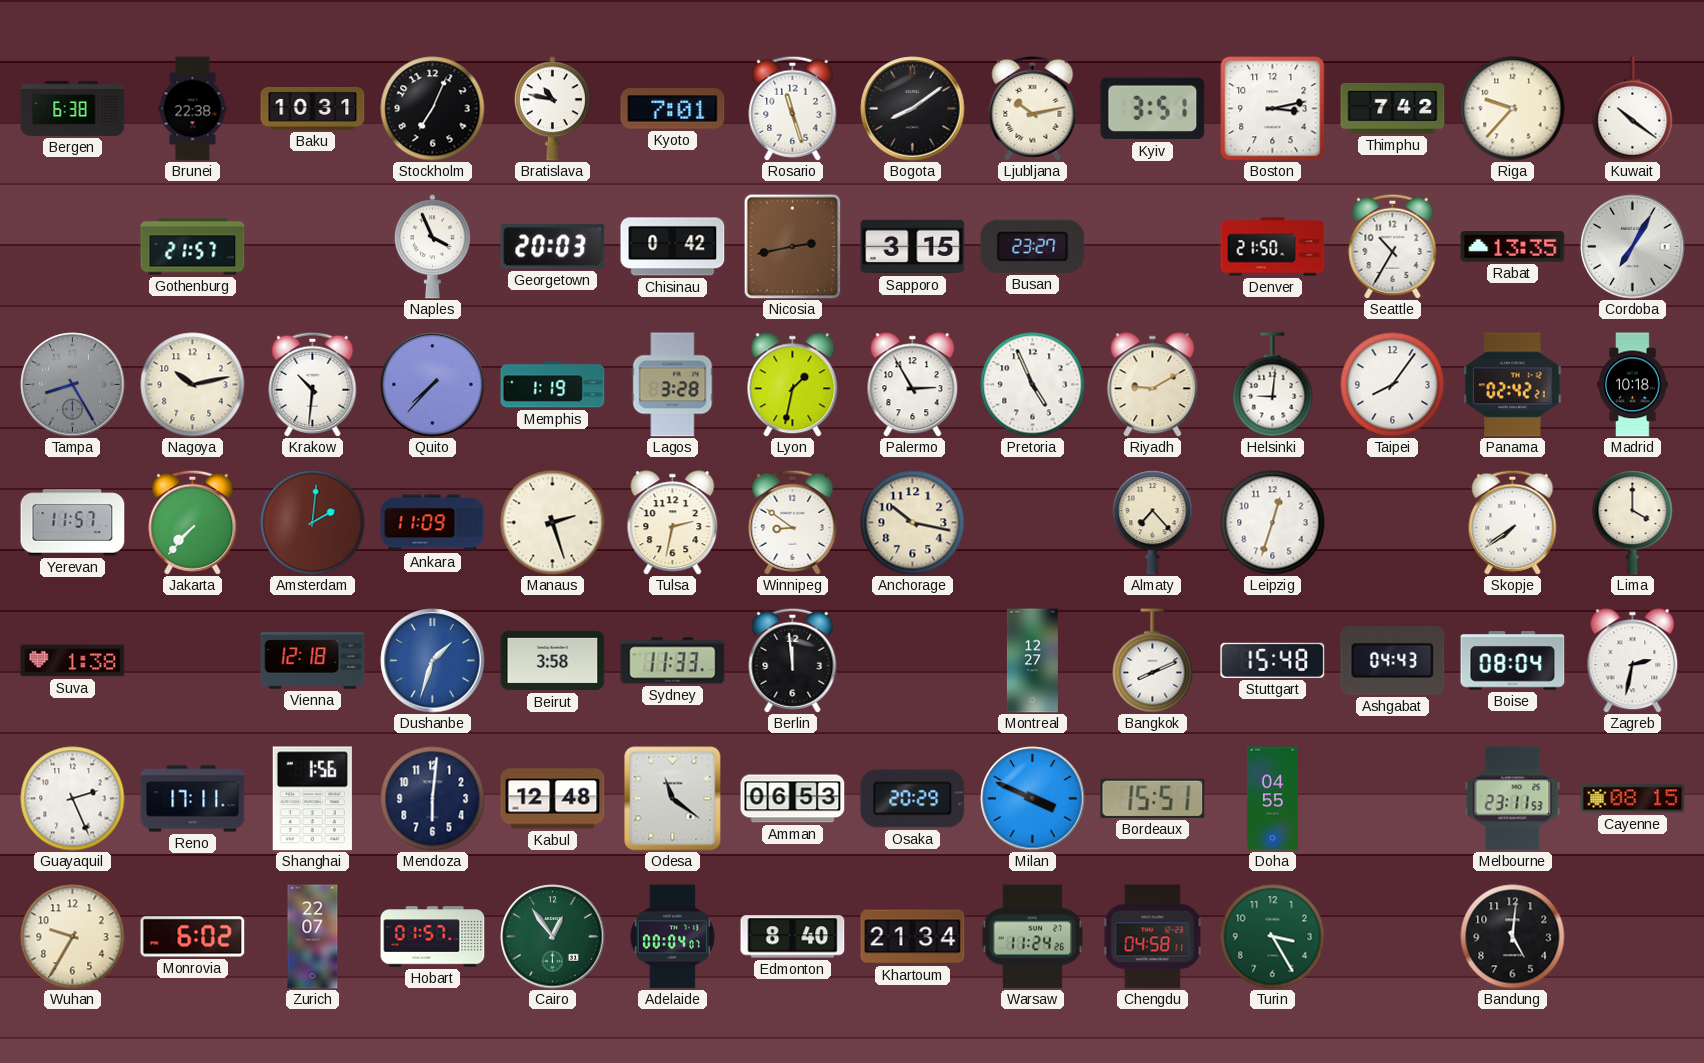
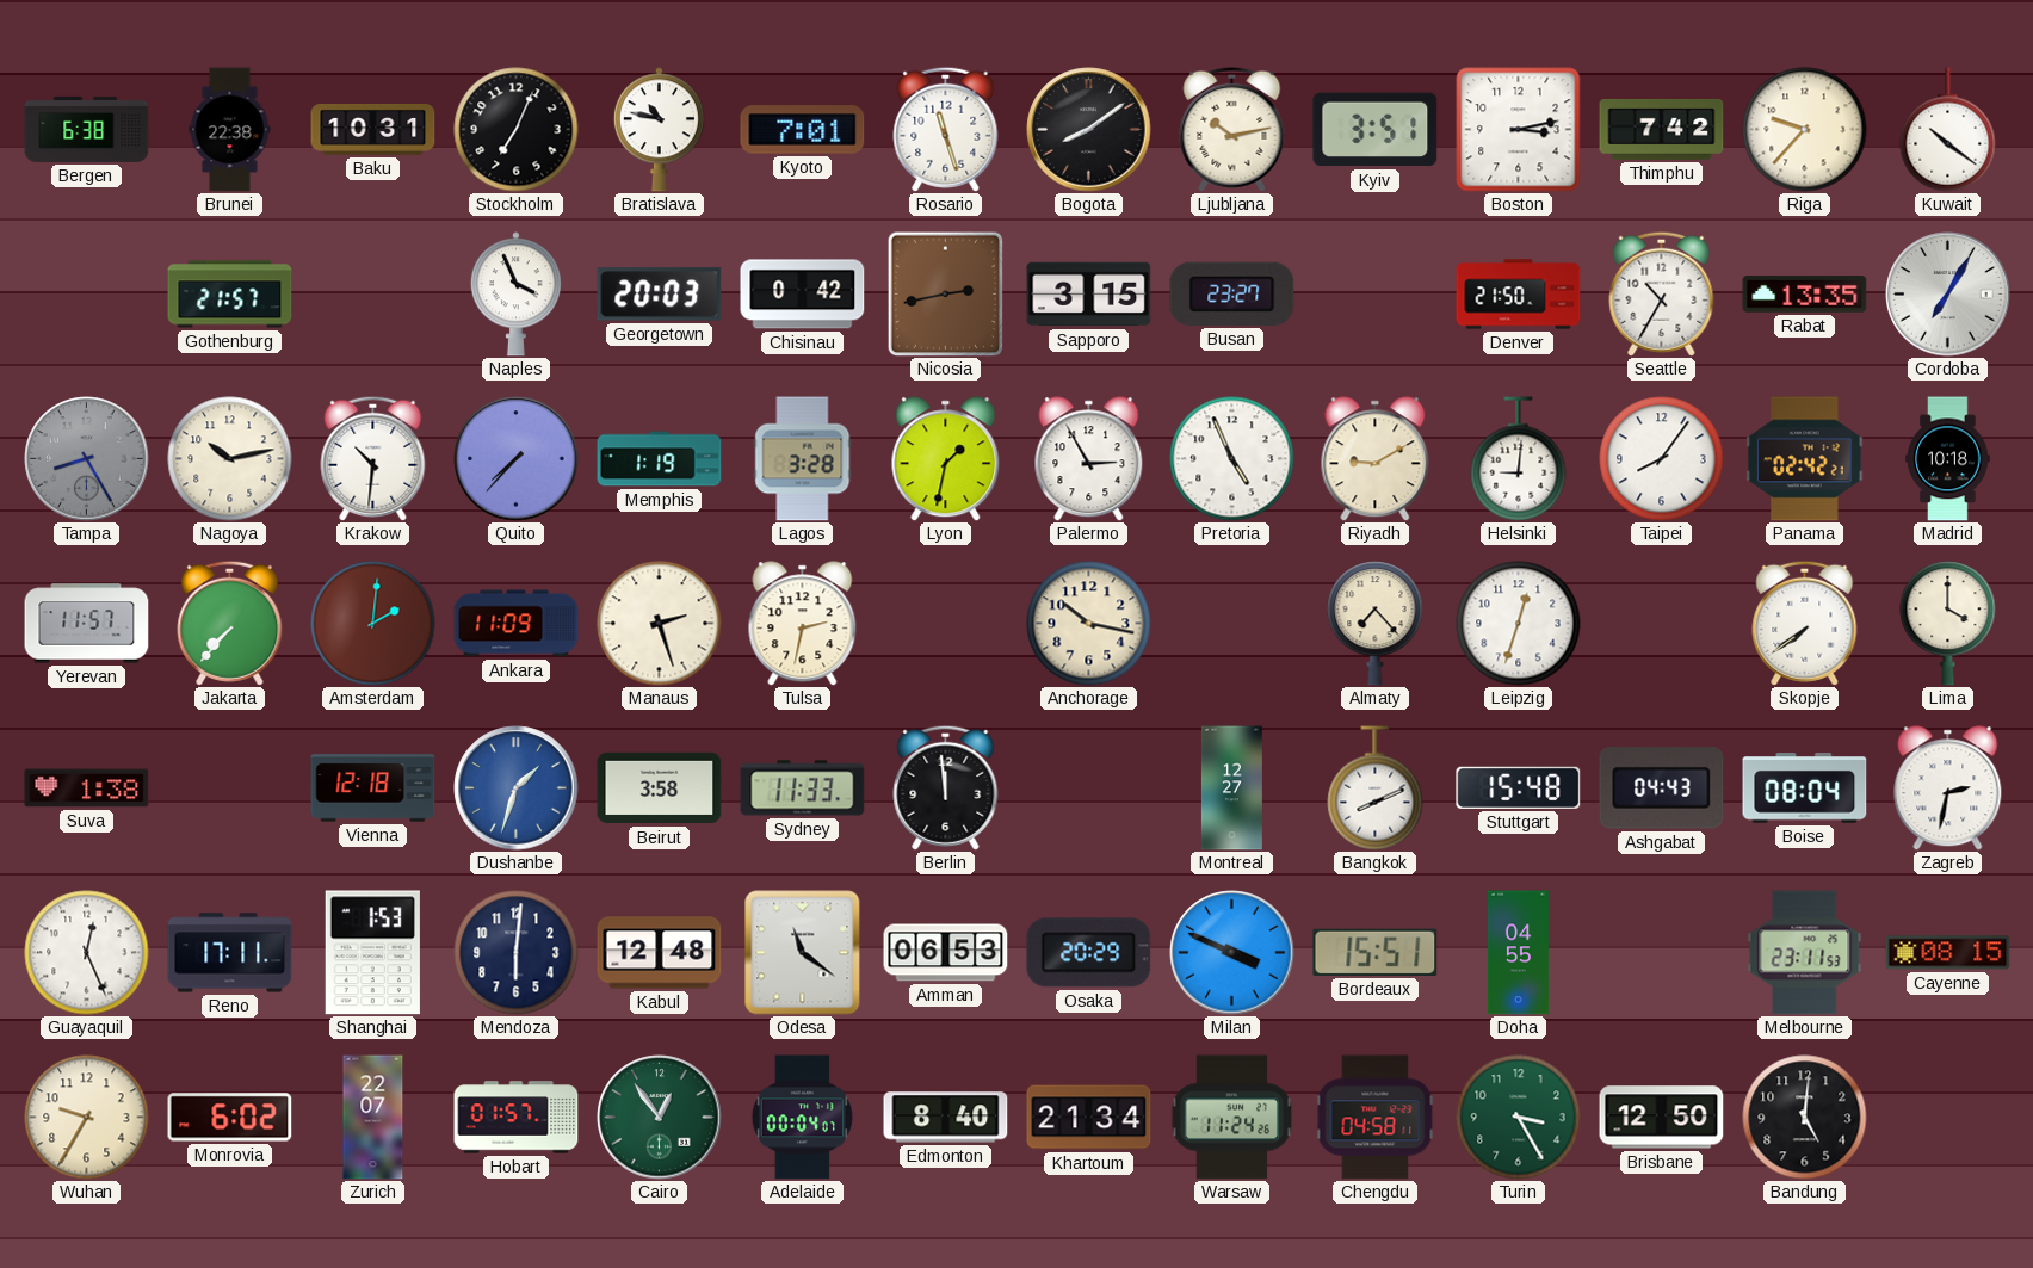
Winnipeg: 8:51 -> none
Guayaquil: 2:26 -> 12:26
Shanghai: 1:56 -> 1:53
Brisbane: none -> 12:50
